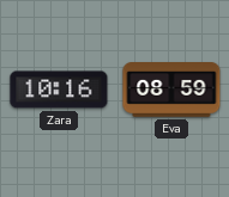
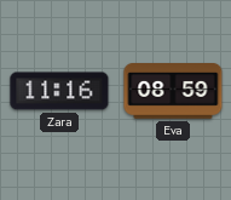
Zara: 10:16 -> 11:16
